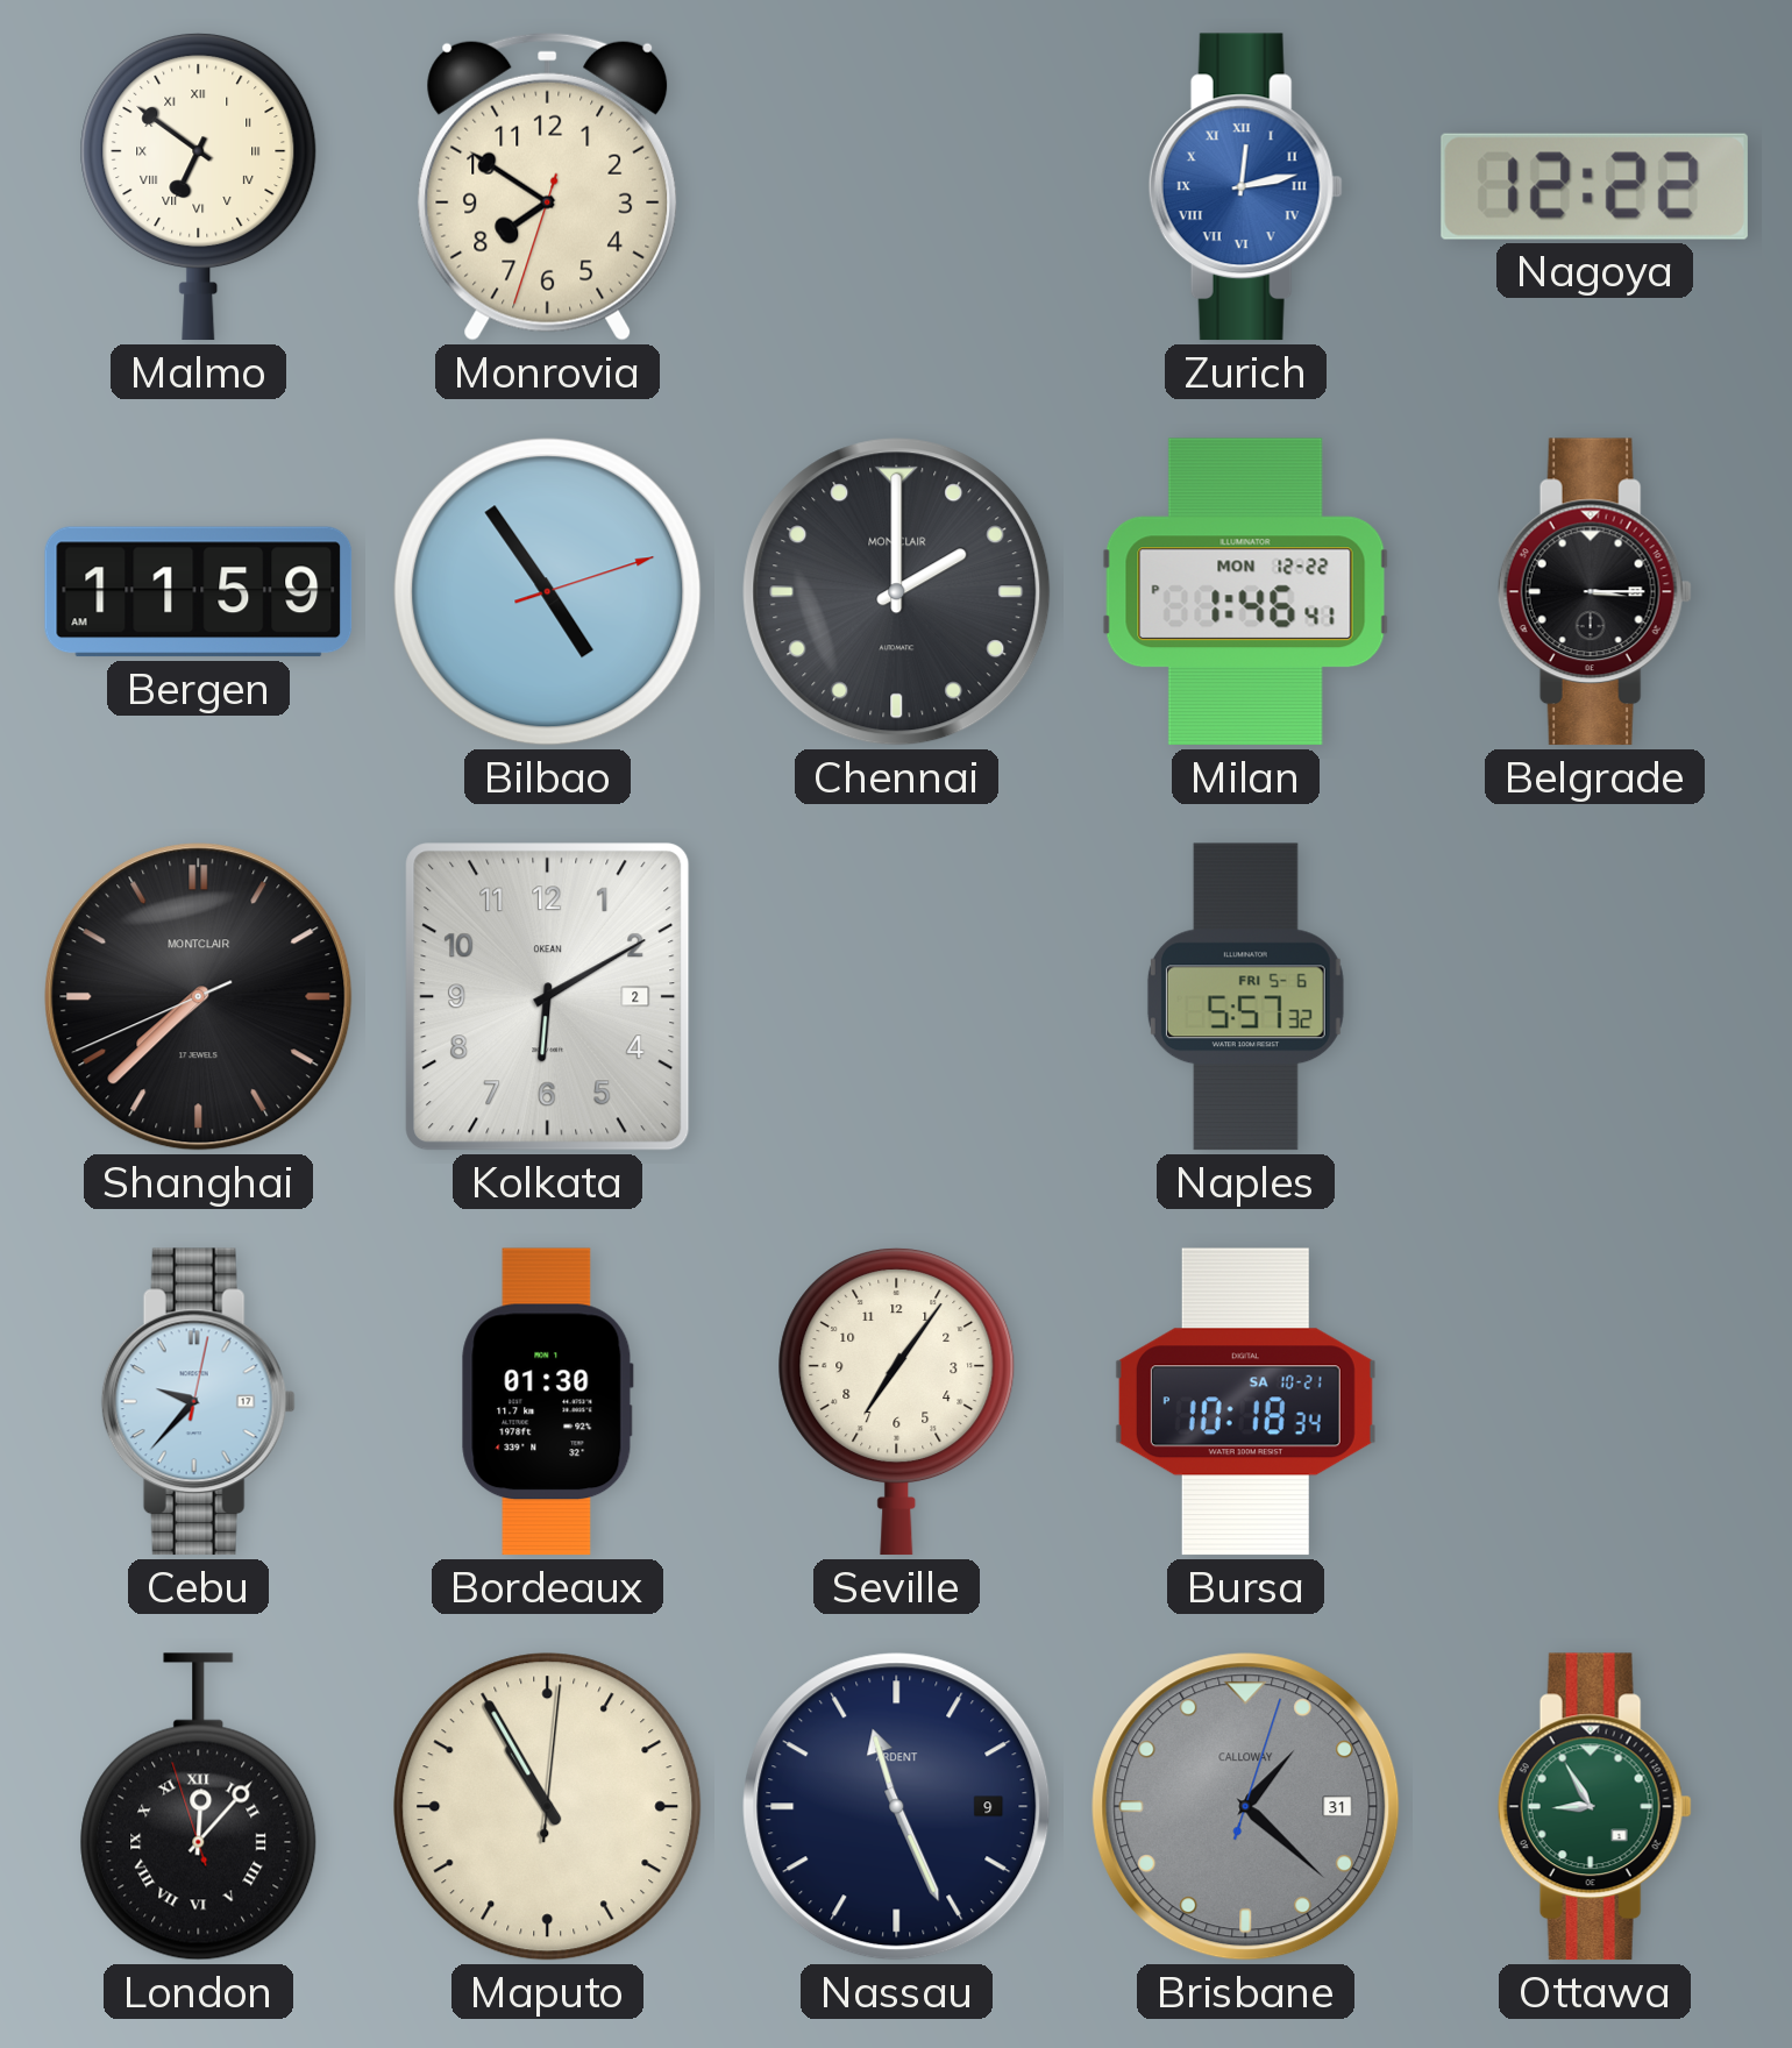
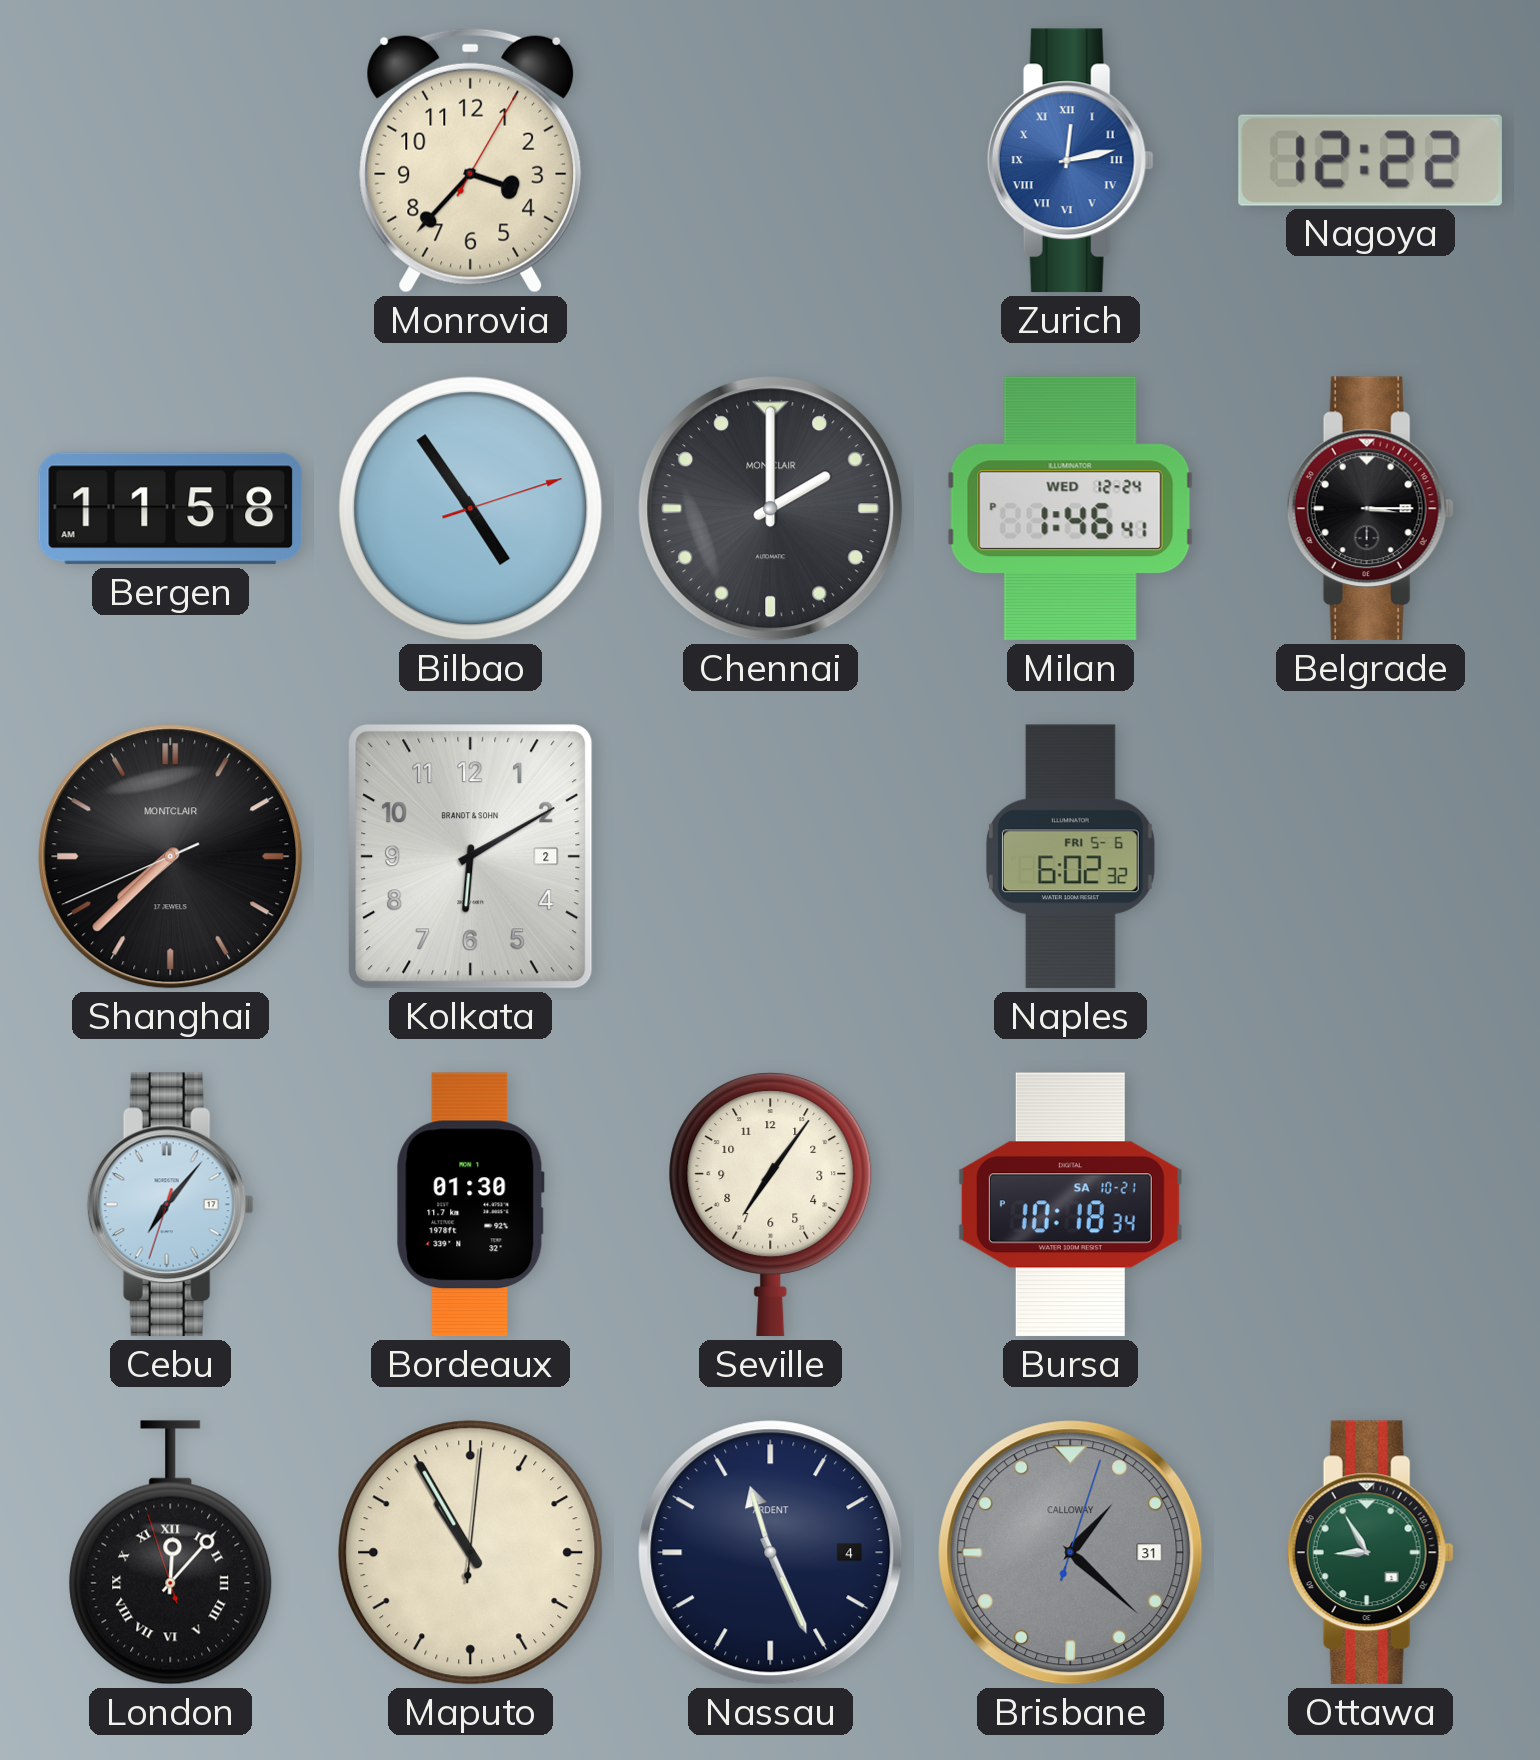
Malmo: 6:51 -> none
Monrovia: 7:50 -> 3:37
Bergen: 11:59 -> 11:58
Milan date: MON 12-22 -> WED 12-24
Kolkata brand: OKEAN -> BRANDT & SOHN
Naples: 5:57 -> 6:02
Cebu: 9:37 -> 7:06
Nassau date: 9 -> 4
